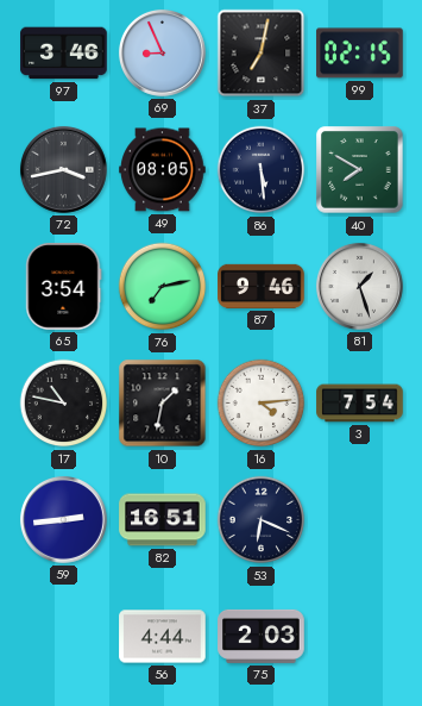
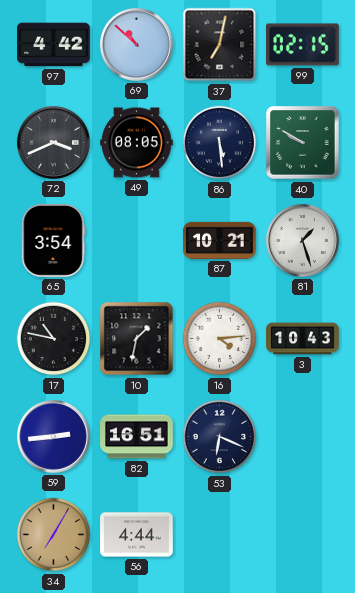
97: 3:46 -> 4:42
69: 8:56 -> 10:52
72: 3:43 -> 3:41
40: 7:50 -> 9:50
76: 7:13 -> none
87: 9:46 -> 10:21
3: 7:54 -> 10:43
34: none -> 7:05
75: 2:03 -> none
